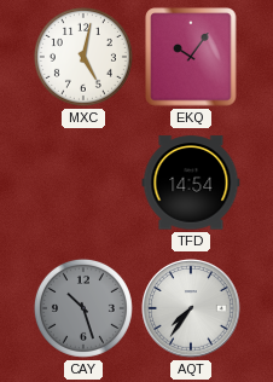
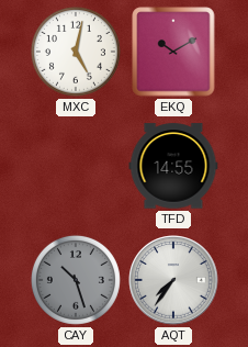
EKQ: 10:06 -> 10:10
TFD: 14:54 -> 14:55
